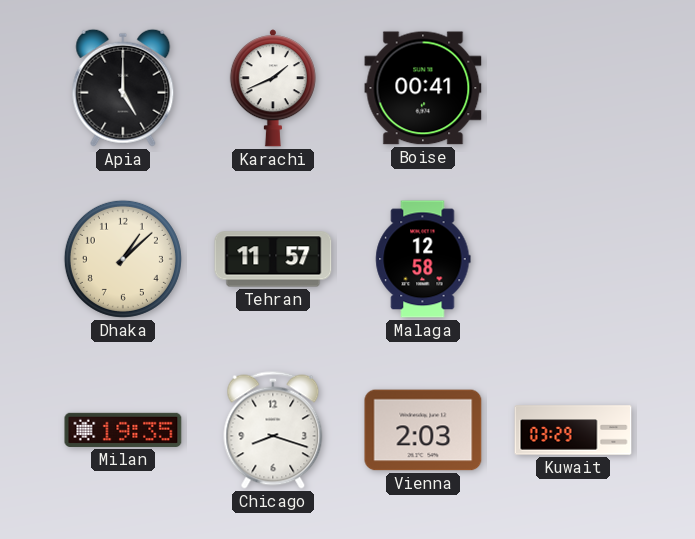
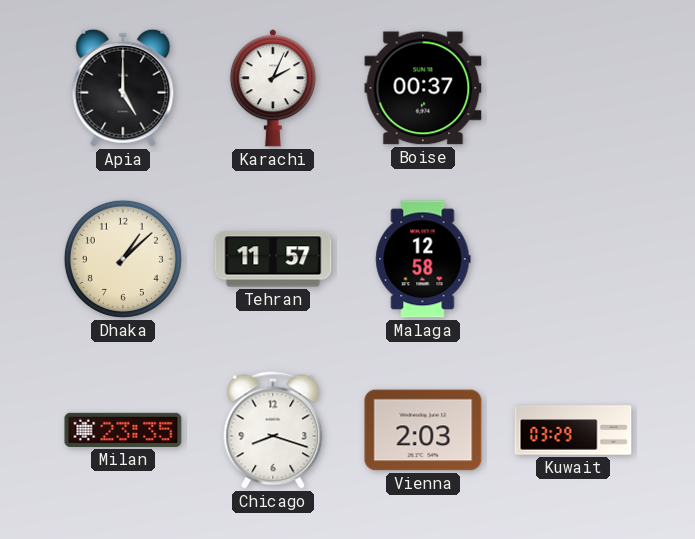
Karachi: 1:41 -> 2:04
Boise: 00:41 -> 00:37
Milan: 19:35 -> 23:35
